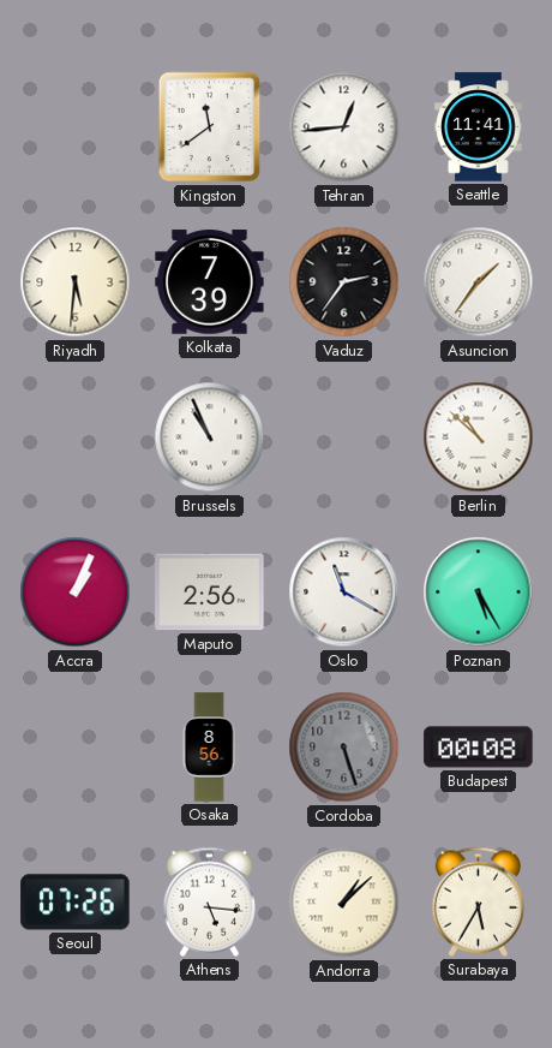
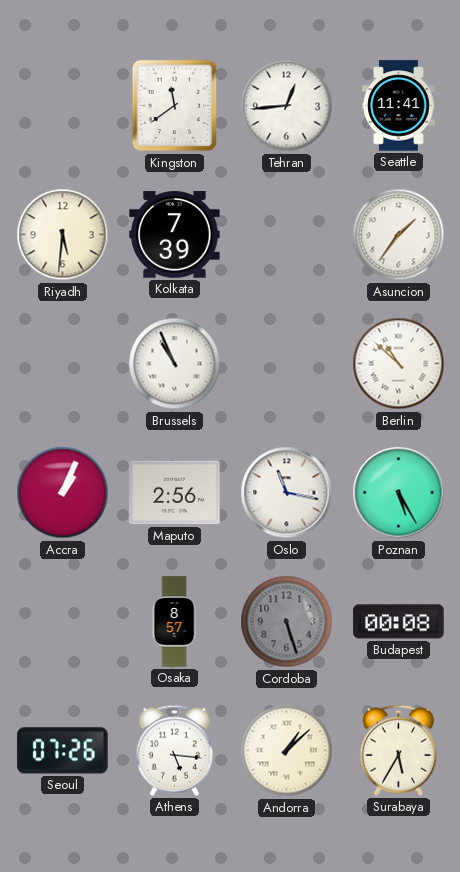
Vaduz: 2:36 -> none
Oslo: 11:20 -> 11:17
Osaka: 8:56 -> 8:57
